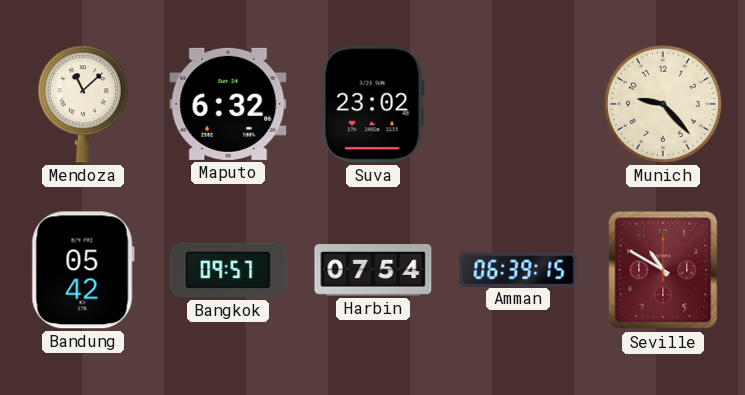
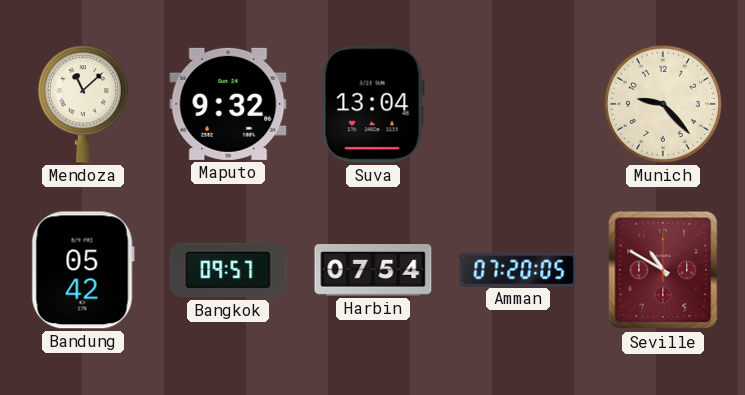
Maputo: 6:32 -> 9:32
Suva: 23:02 -> 13:04
Amman: 06:39 -> 07:20
